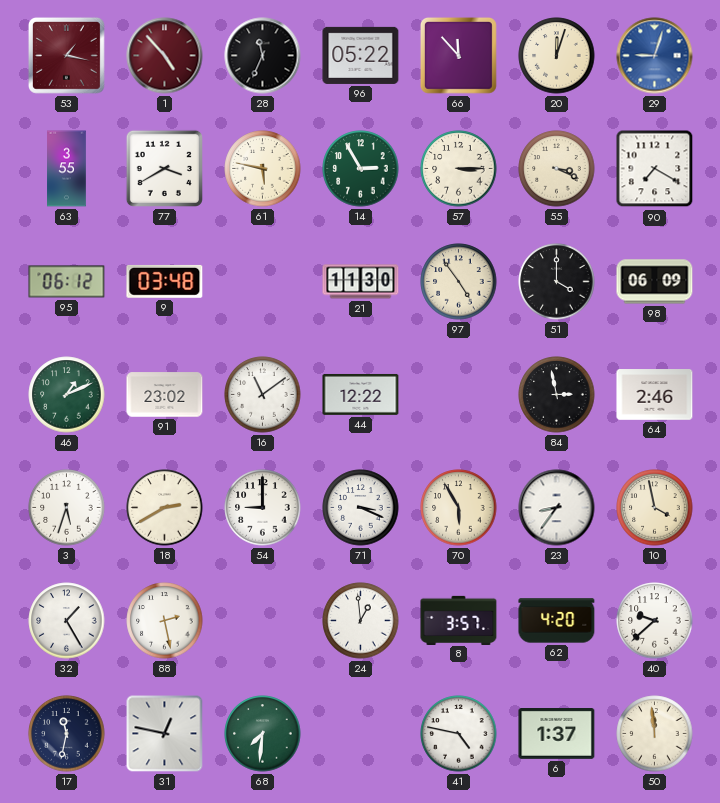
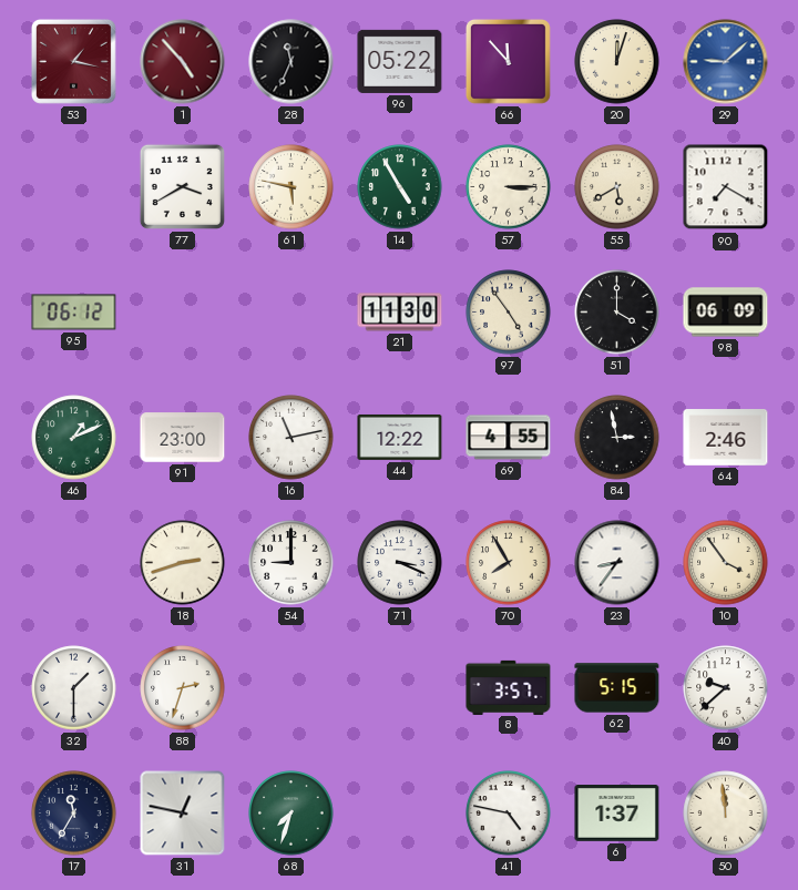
29: 9:03 -> 9:08
63: 3:55 -> none
14: 2:55 -> 4:55
55: 3:19 -> 5:40
9: 03:48 -> none
91: 23:02 -> 23:00
16: 11:09 -> 11:13
69: none -> 4:55
3: 5:33 -> none
18: 2:40 -> 2:42
70: 5:55 -> 7:55
10: 3:58 -> 3:54
32: 1:25 -> 1:30
88: 2:28 -> 2:33
24: 12:59 -> none
62: 4:20 -> 5:15
17: 11:32 -> 11:35
68: 7:31 -> 7:33
